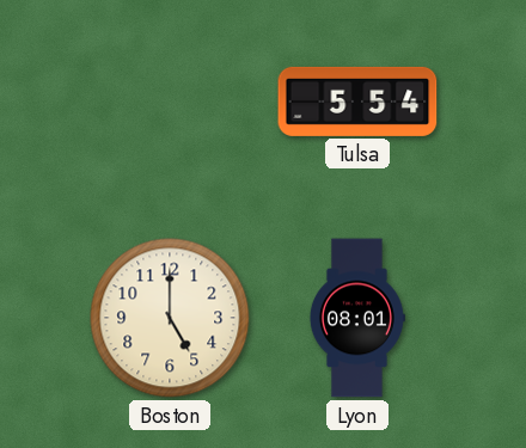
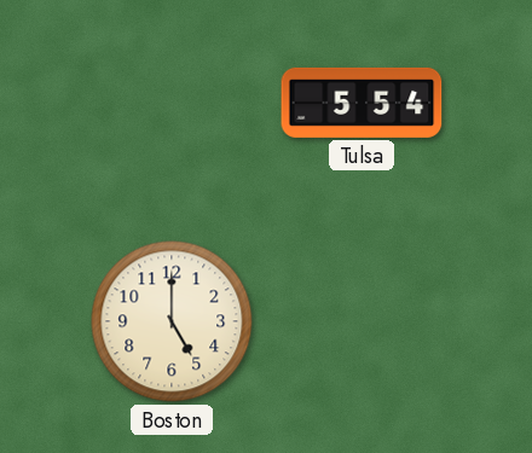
Lyon: 08:01 -> none
